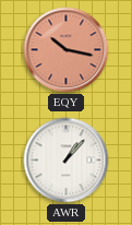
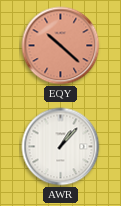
EQY: 10:17 -> 10:22
